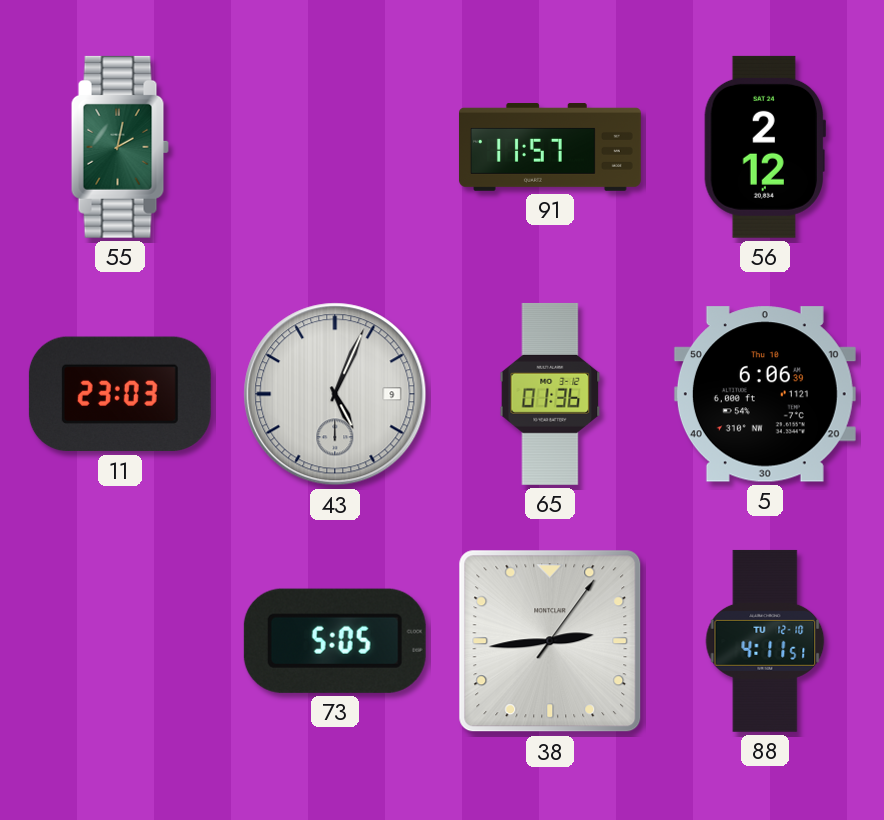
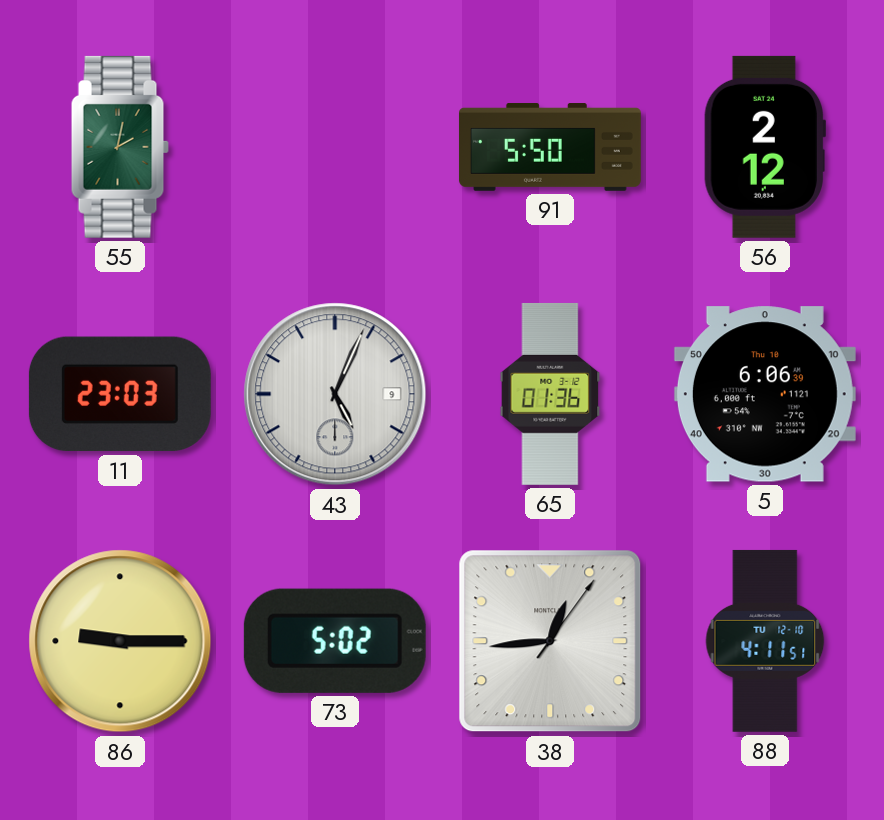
91: 11:57 -> 5:50
86: none -> 9:15
73: 5:05 -> 5:02
38: 2:44 -> 12:44
